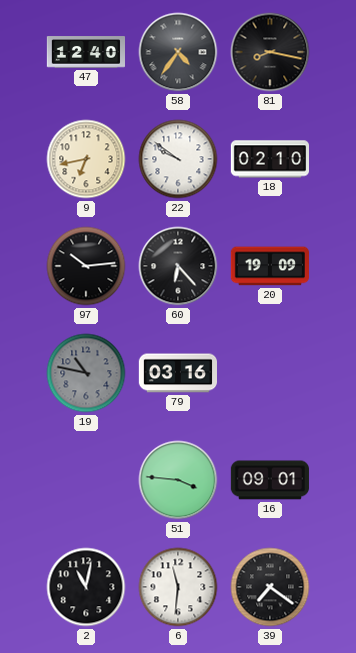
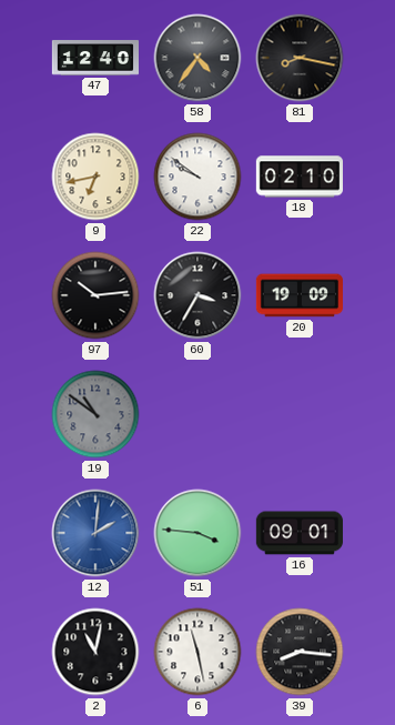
60: 6:23 -> 3:35
19: 10:47 -> 10:51
79: 03:16 -> none
12: none -> 2:01
6: 11:31 -> 11:28
39: 7:21 -> 8:16
